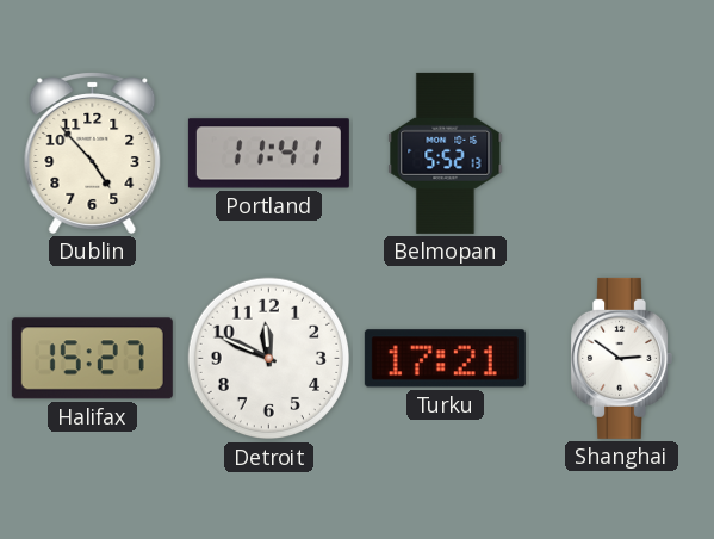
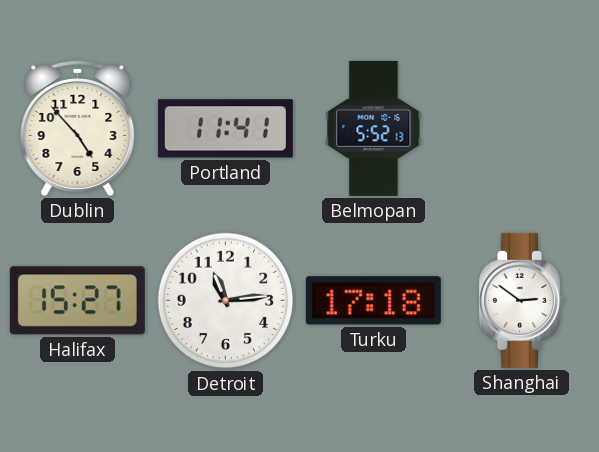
Detroit: 11:49 -> 11:14
Turku: 17:21 -> 17:18
